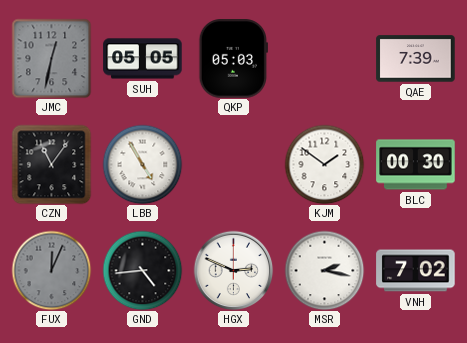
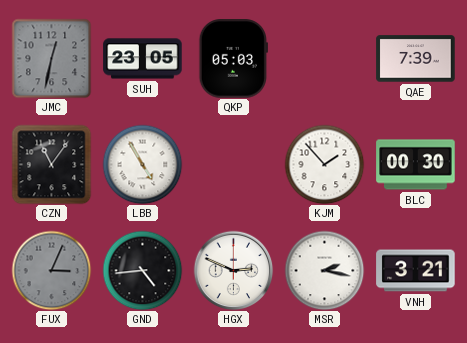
SUH: 05:05 -> 23:05
KJM: 1:51 -> 1:53
FUX: 12:04 -> 3:04
VNH: 7:02 -> 3:21
